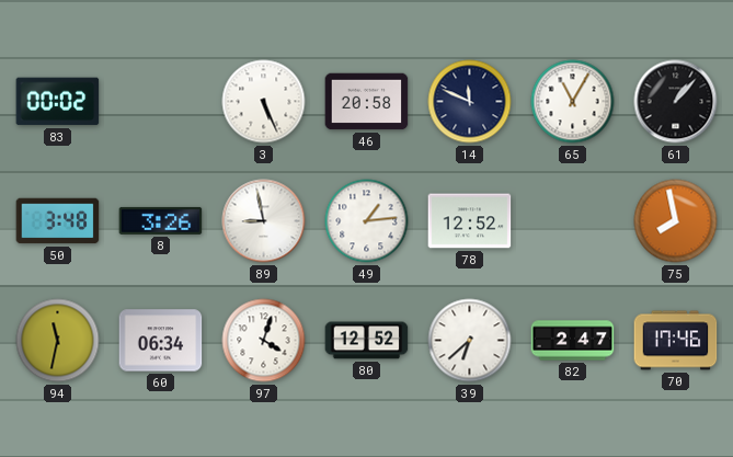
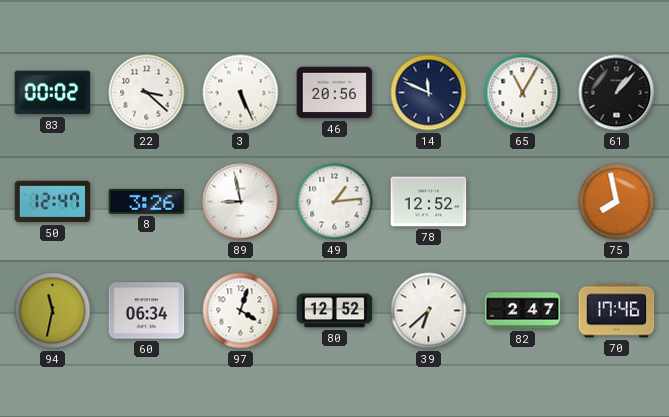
22: none -> 3:22
46: 20:58 -> 20:56
50: 3:48 -> 12:47
